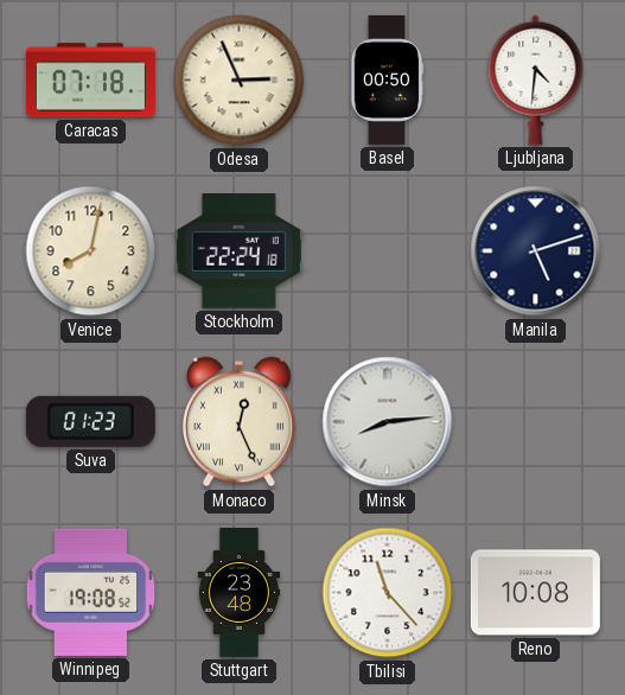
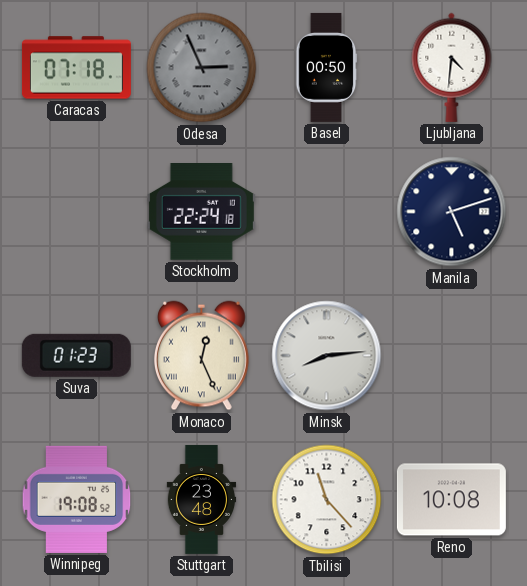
Odesa dial: cream -> grey
Venice: 8:02 -> none
